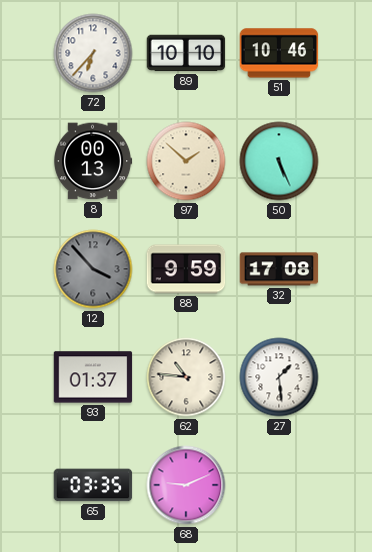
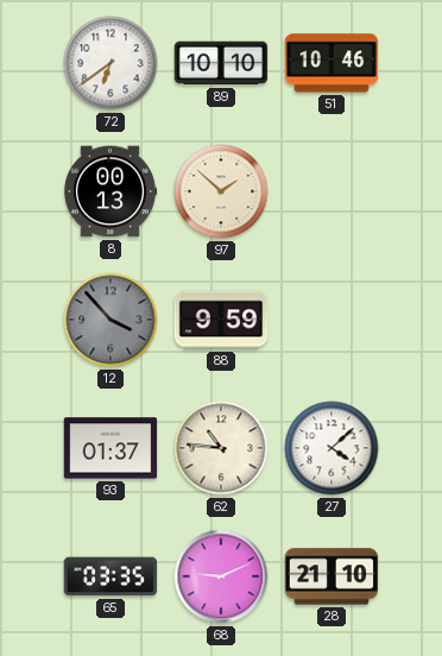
72: 6:37 -> 6:39
50: 5:26 -> none
32: 17:08 -> none
27: 1:29 -> 4:08
28: none -> 21:10
